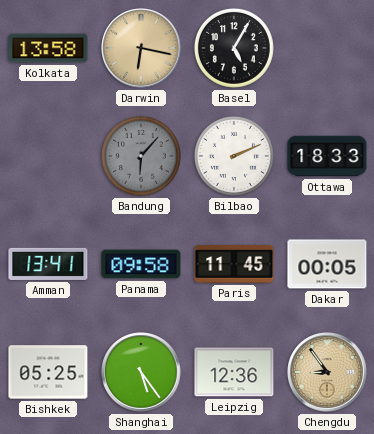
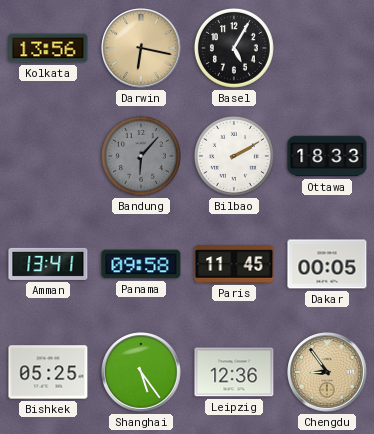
Kolkata: 13:58 -> 13:56
Bilbao: 2:11 -> 2:10
